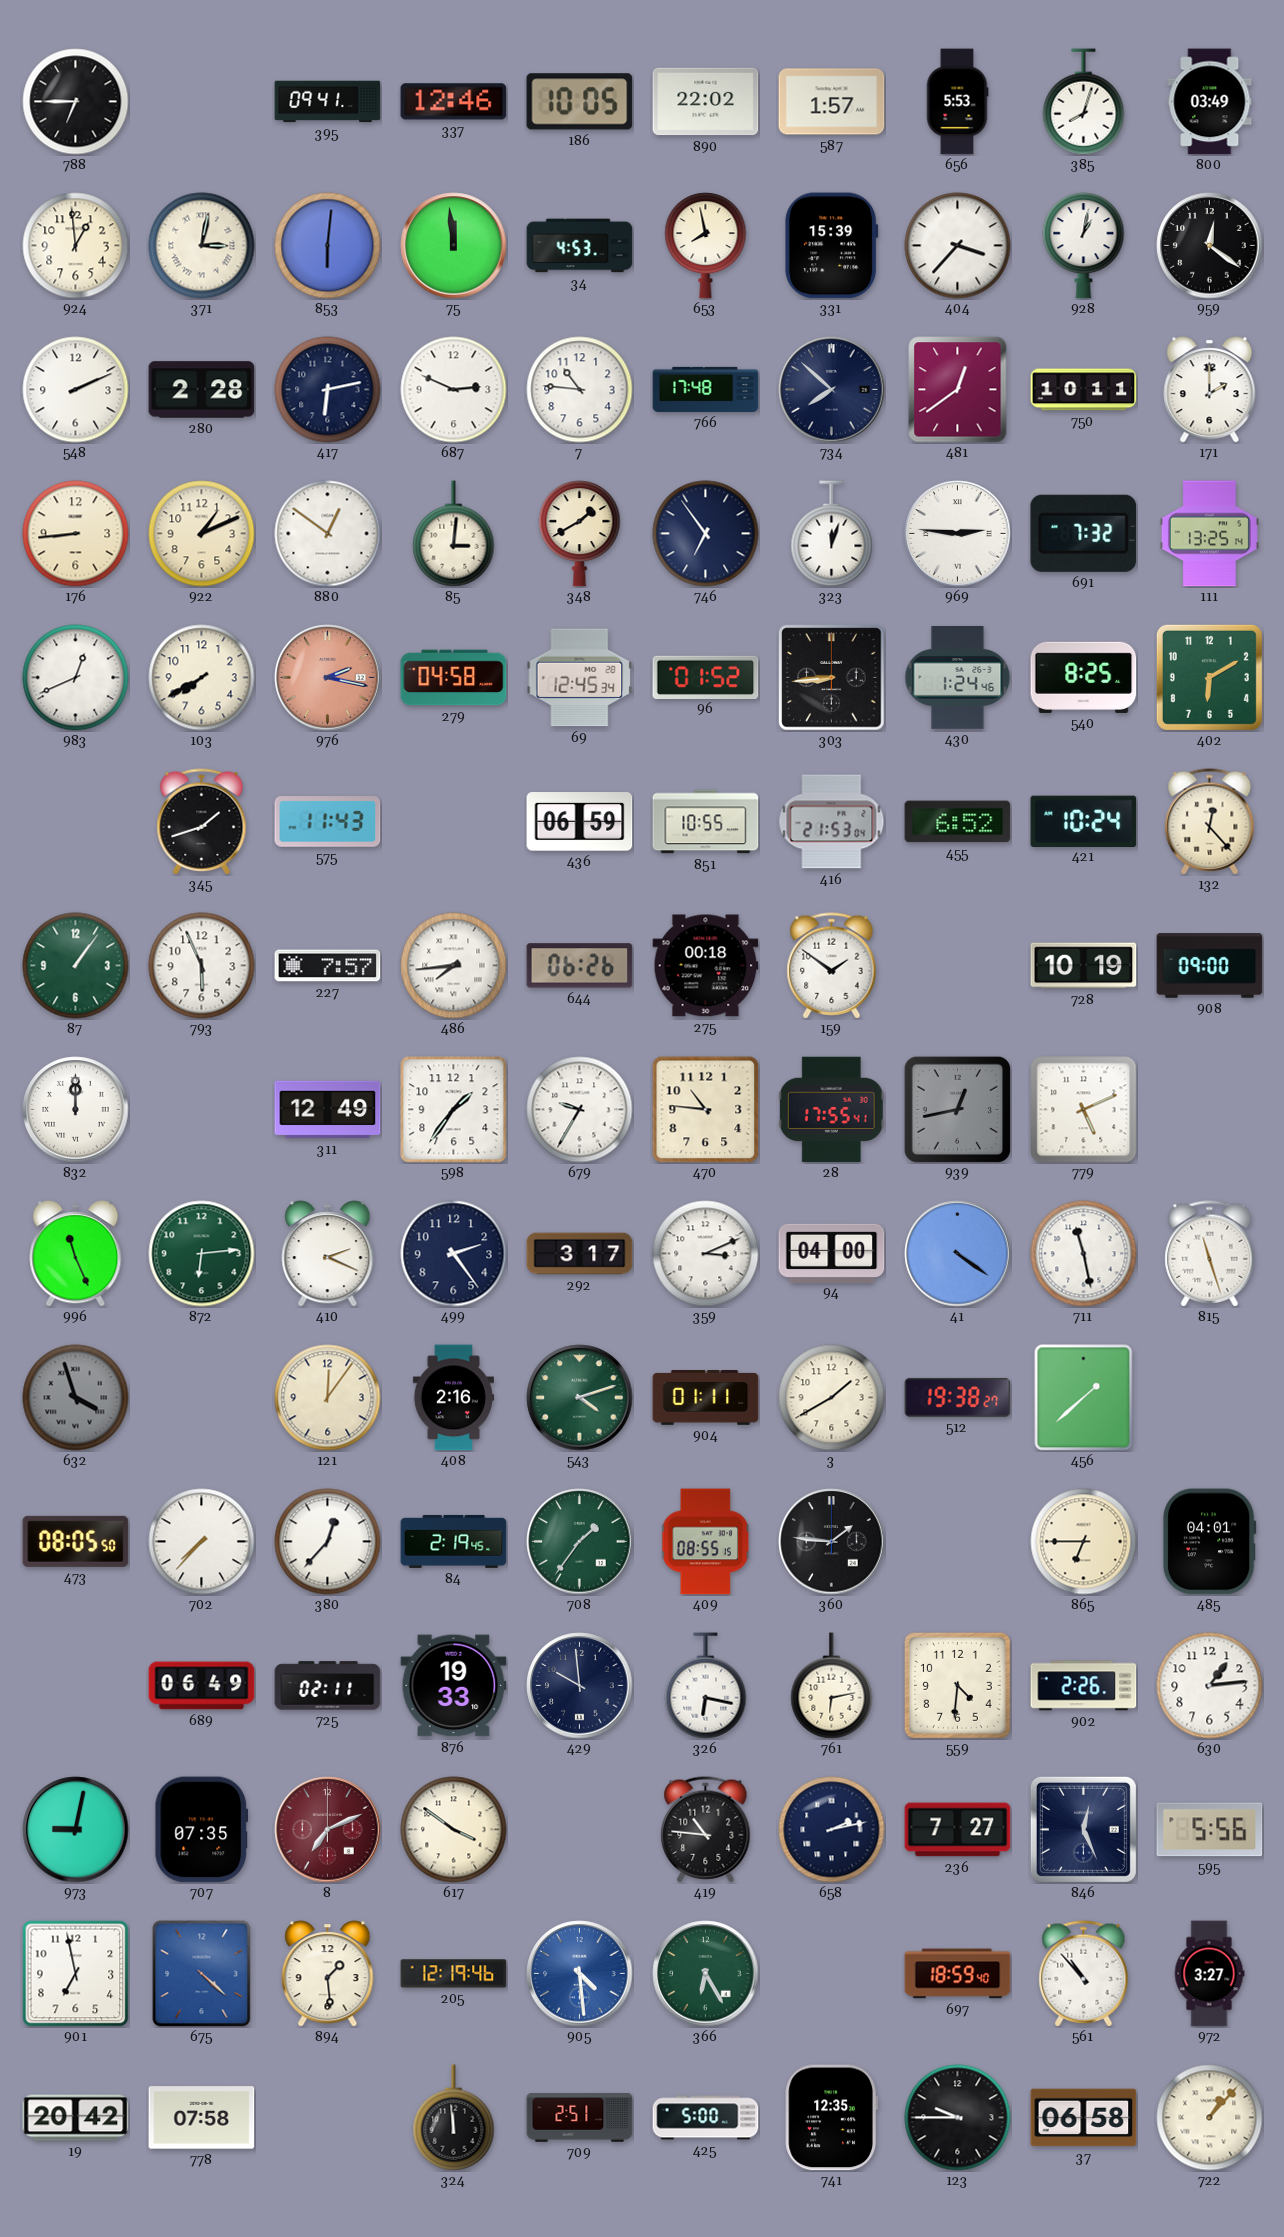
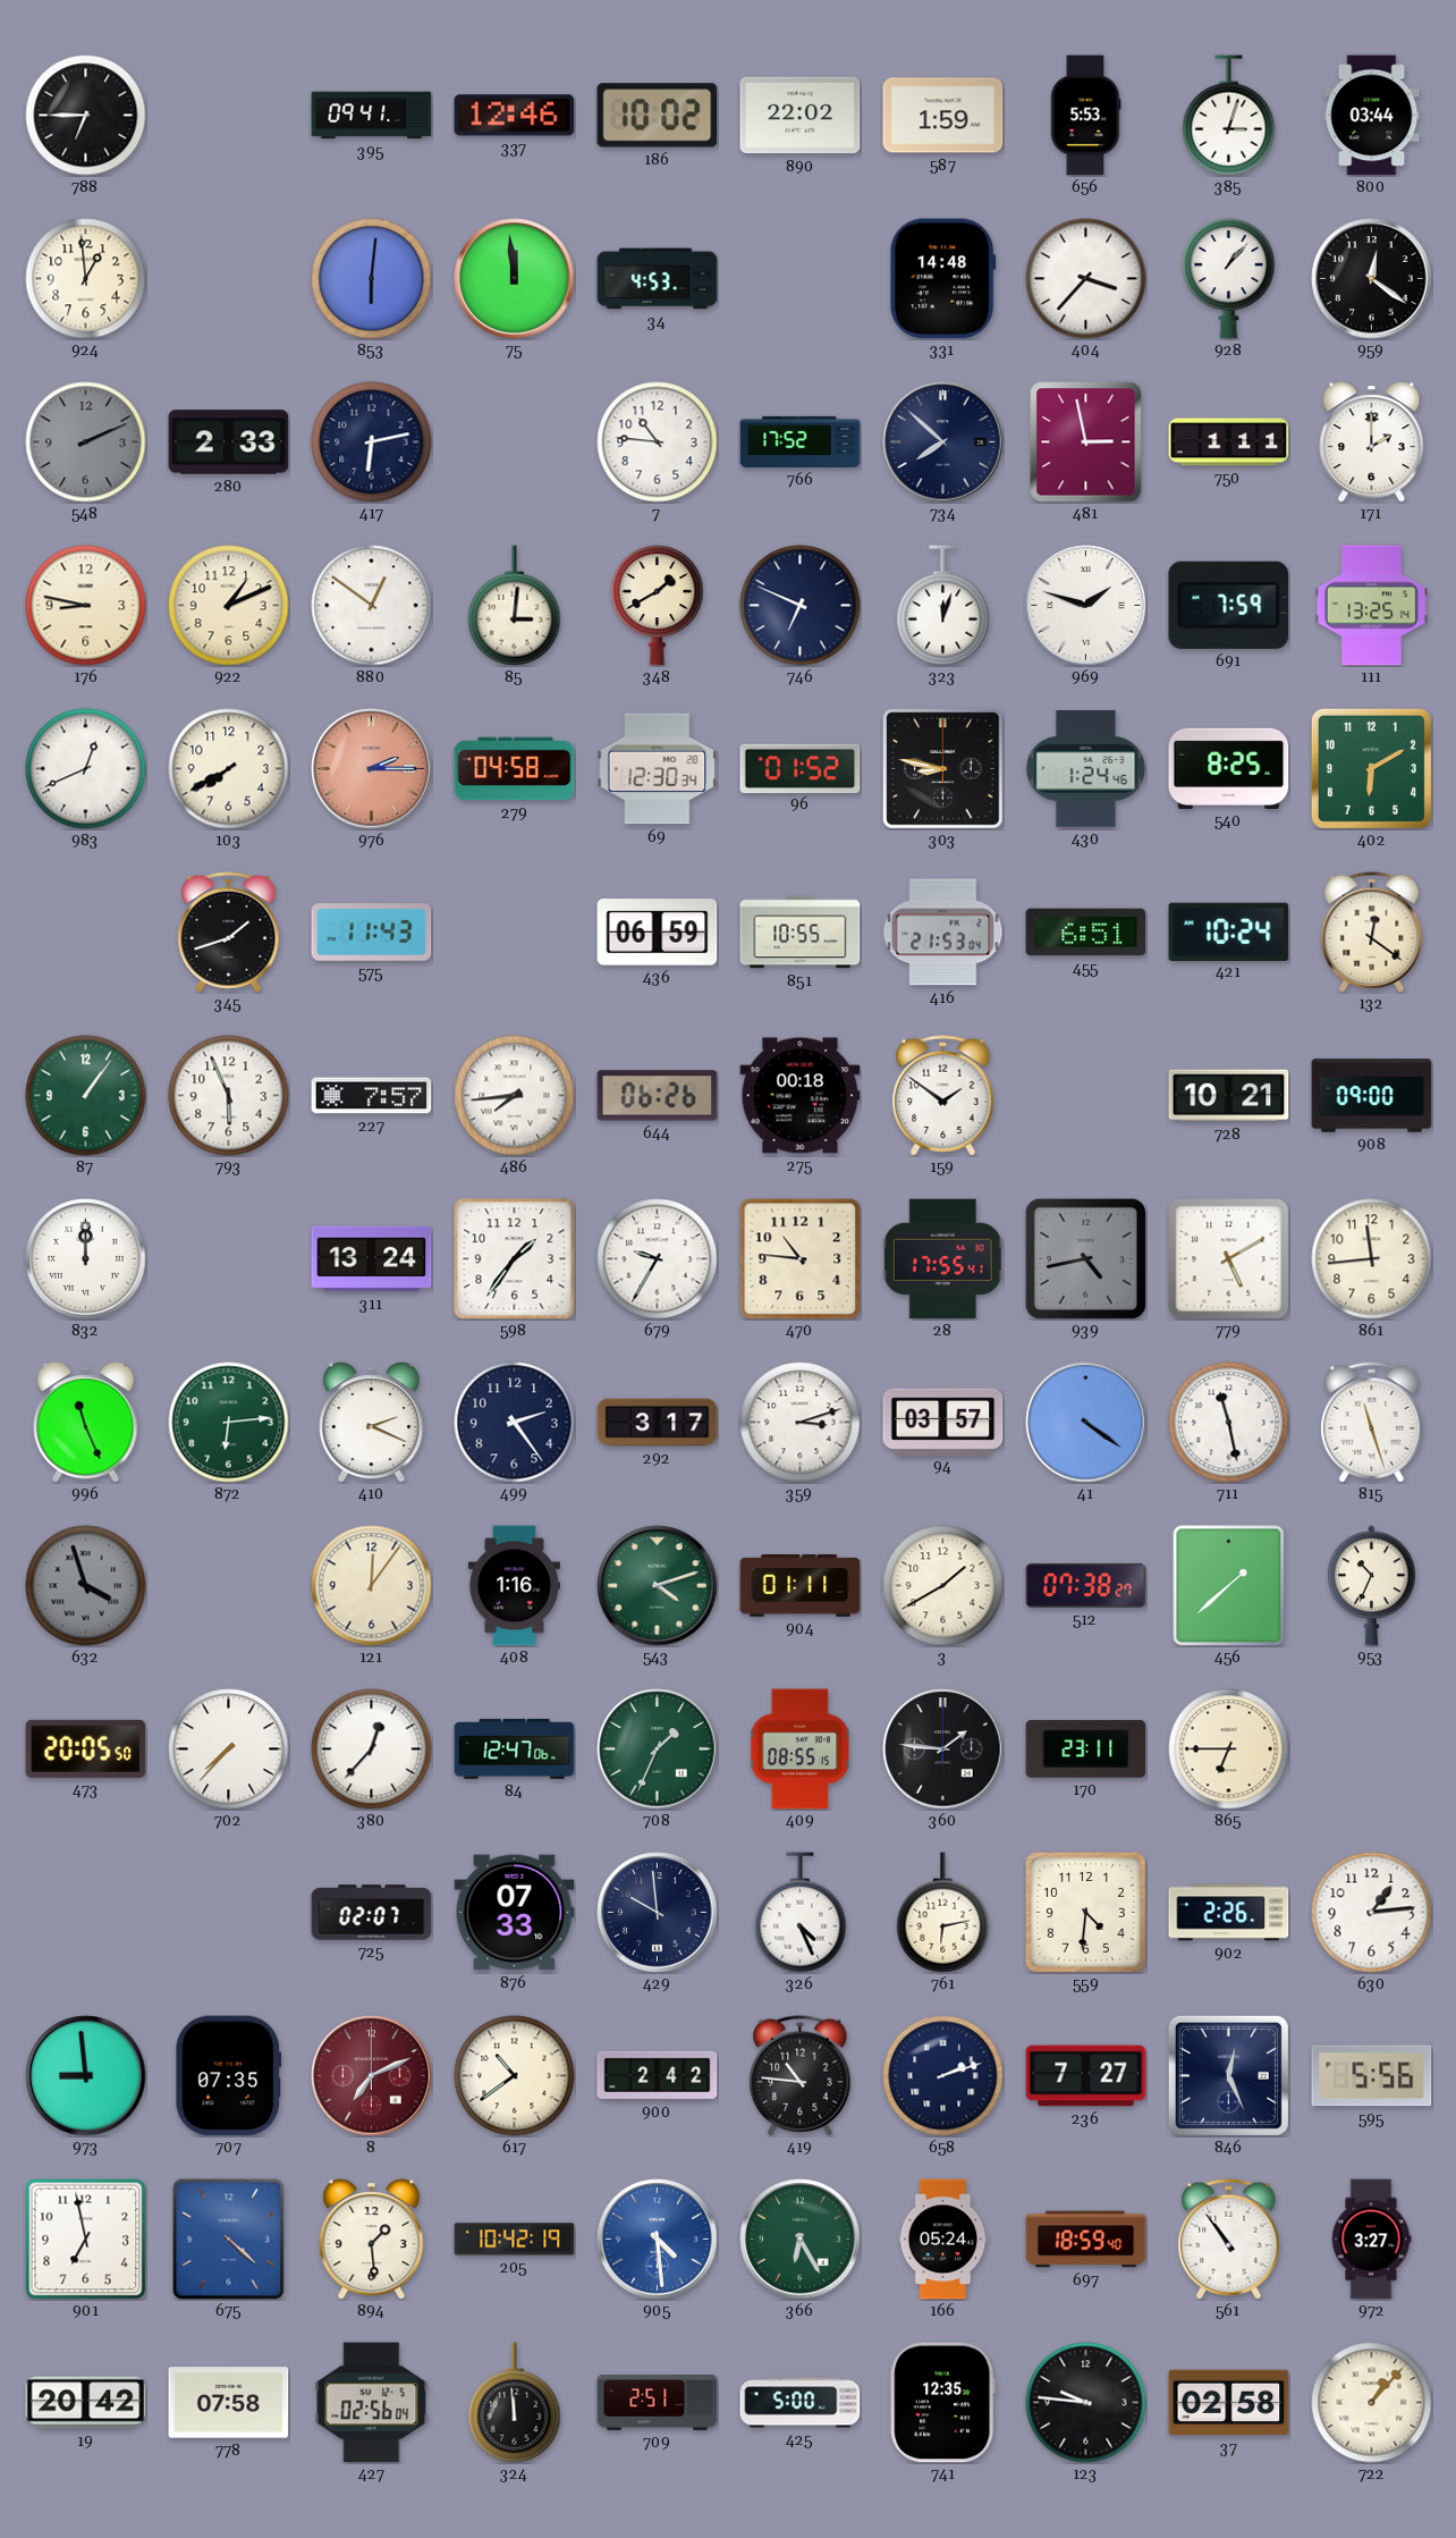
186: 10:05 -> 10:02
587: 1:57 -> 1:59
385: 8:03 -> 3:03
800: 03:49 -> 03:44
371: 3:02 -> none
653: 7:58 -> none
331: 15:39 -> 14:48
928: 1:02 -> 1:07
548 dial: white -> grey
280: 2:28 -> 2:33
687: 2:49 -> none
766: 17:48 -> 17:52
481: 12:39 -> 2:58
750: 10:11 -> 1:11
176: 8:44 -> 8:47
746: 6:54 -> 6:49
969: 2:46 -> 1:48
691: 7:32 -> 7:59
976: 2:17 -> 2:15
69: 12:45 -> 12:30
303: 8:44 -> 8:47
455: 6:52 -> 6:51
132: 12:23 -> 12:21
728: 10:19 -> 10:21
311: 12:49 -> 13:24
939: 12:43 -> 4:43
779: 5:11 -> 5:10
861: none -> 11:44
359: 3:11 -> 3:12
94: 04:00 -> 03:57
408: 2:16 -> 1:16
512: 19:38 -> 07:38
953: none -> 10:34
473: 08:05 -> 20:05
84: 2:19 -> 12:47
708: 1:36 -> 1:34
170: none -> 23:11
485: 04:01 -> none
689: 06:49 -> none
725: 02:11 -> 02:07
876: 19:33 -> 07:33
326: 6:17 -> 4:26
973: 9:02 -> 8:59
617: 3:51 -> 10:39
900: none -> 2:42
658: 2:13 -> 2:12
205: 12:19 -> 10:42
166: none -> 05:24
561: 10:53 -> 10:54
427: none -> 02:56
123: 9:45 -> 9:46
37: 06:58 -> 02:58
